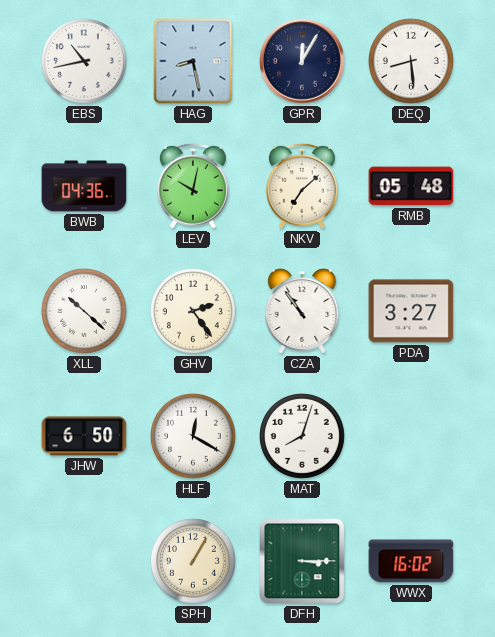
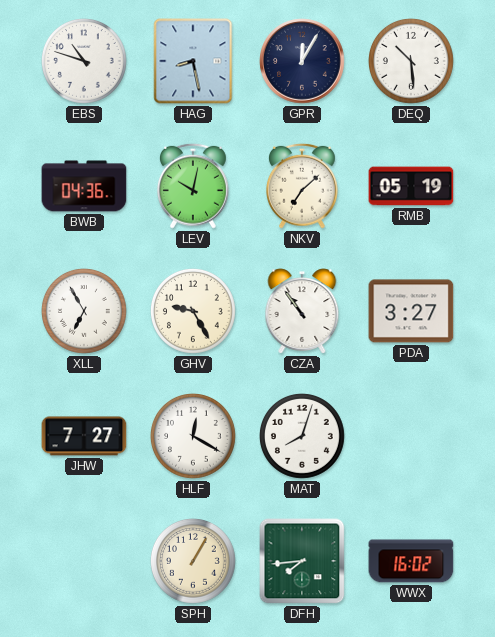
EBS: 10:43 -> 10:48
DEQ: 8:29 -> 10:29
RMB: 05:48 -> 05:19
XLL: 10:22 -> 6:55
GHV: 2:24 -> 9:25
JHW: 6:50 -> 7:27
DFH: 3:15 -> 7:44
